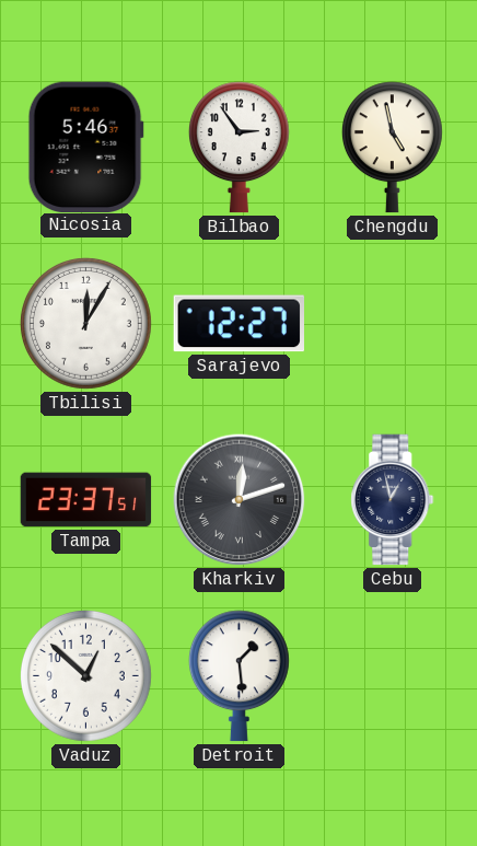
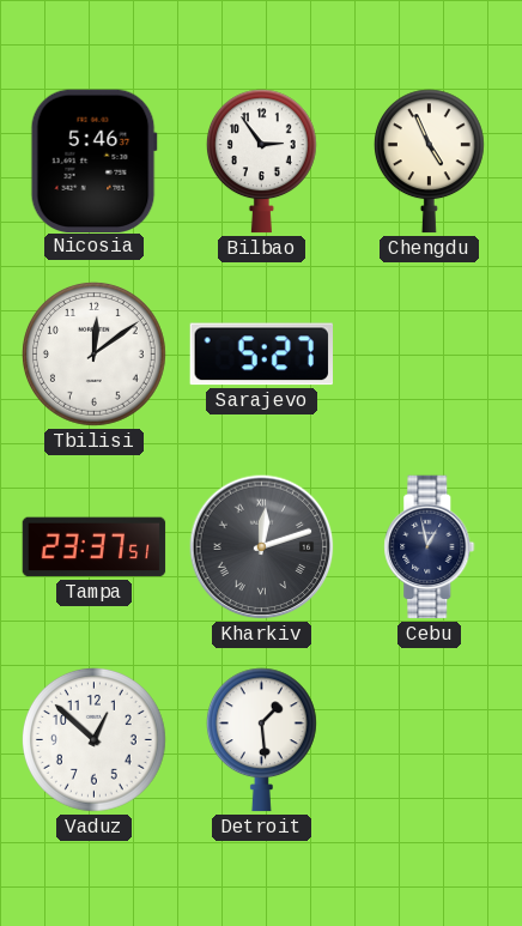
Chengdu: 4:58 -> 4:56
Tbilisi: 12:05 -> 12:09
Sarajevo: 12:27 -> 5:27
